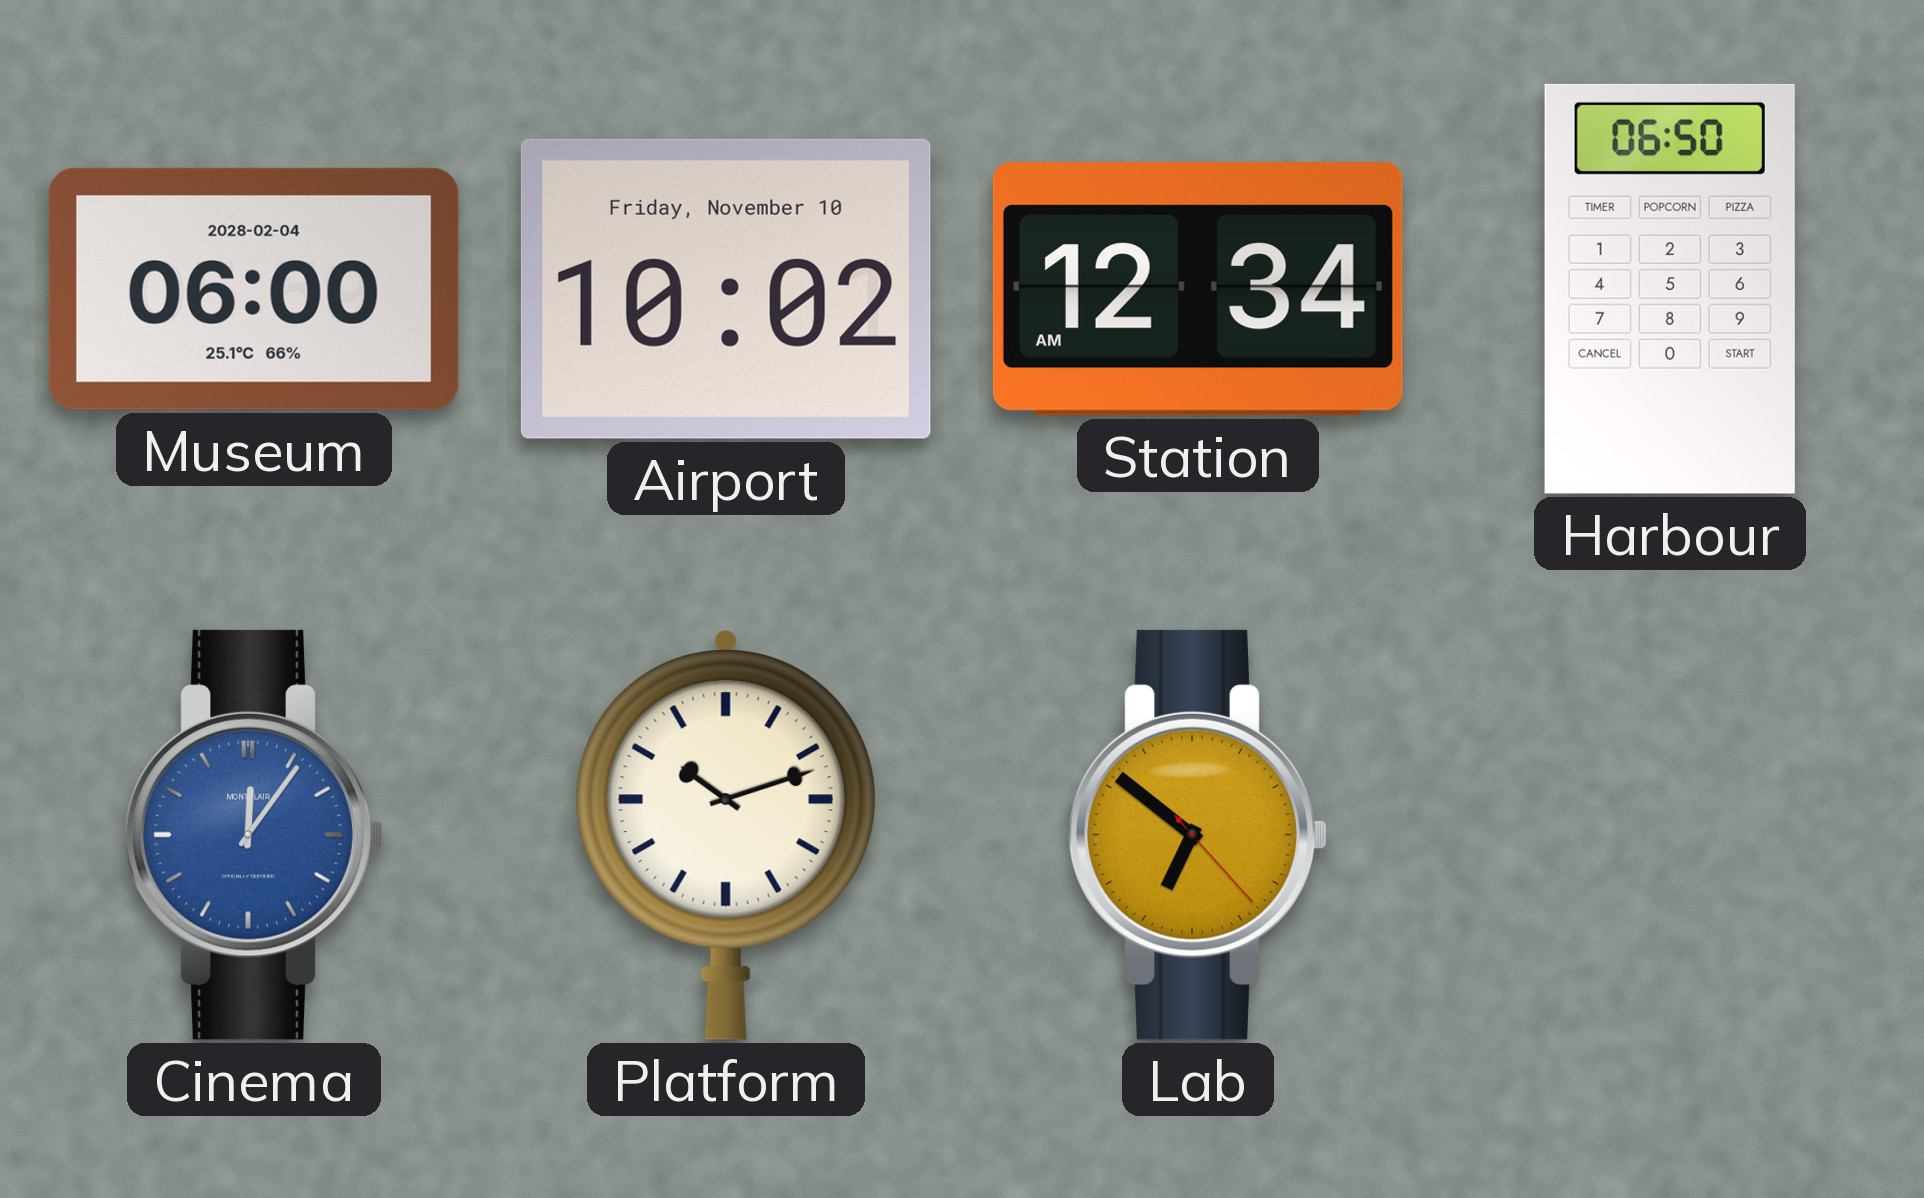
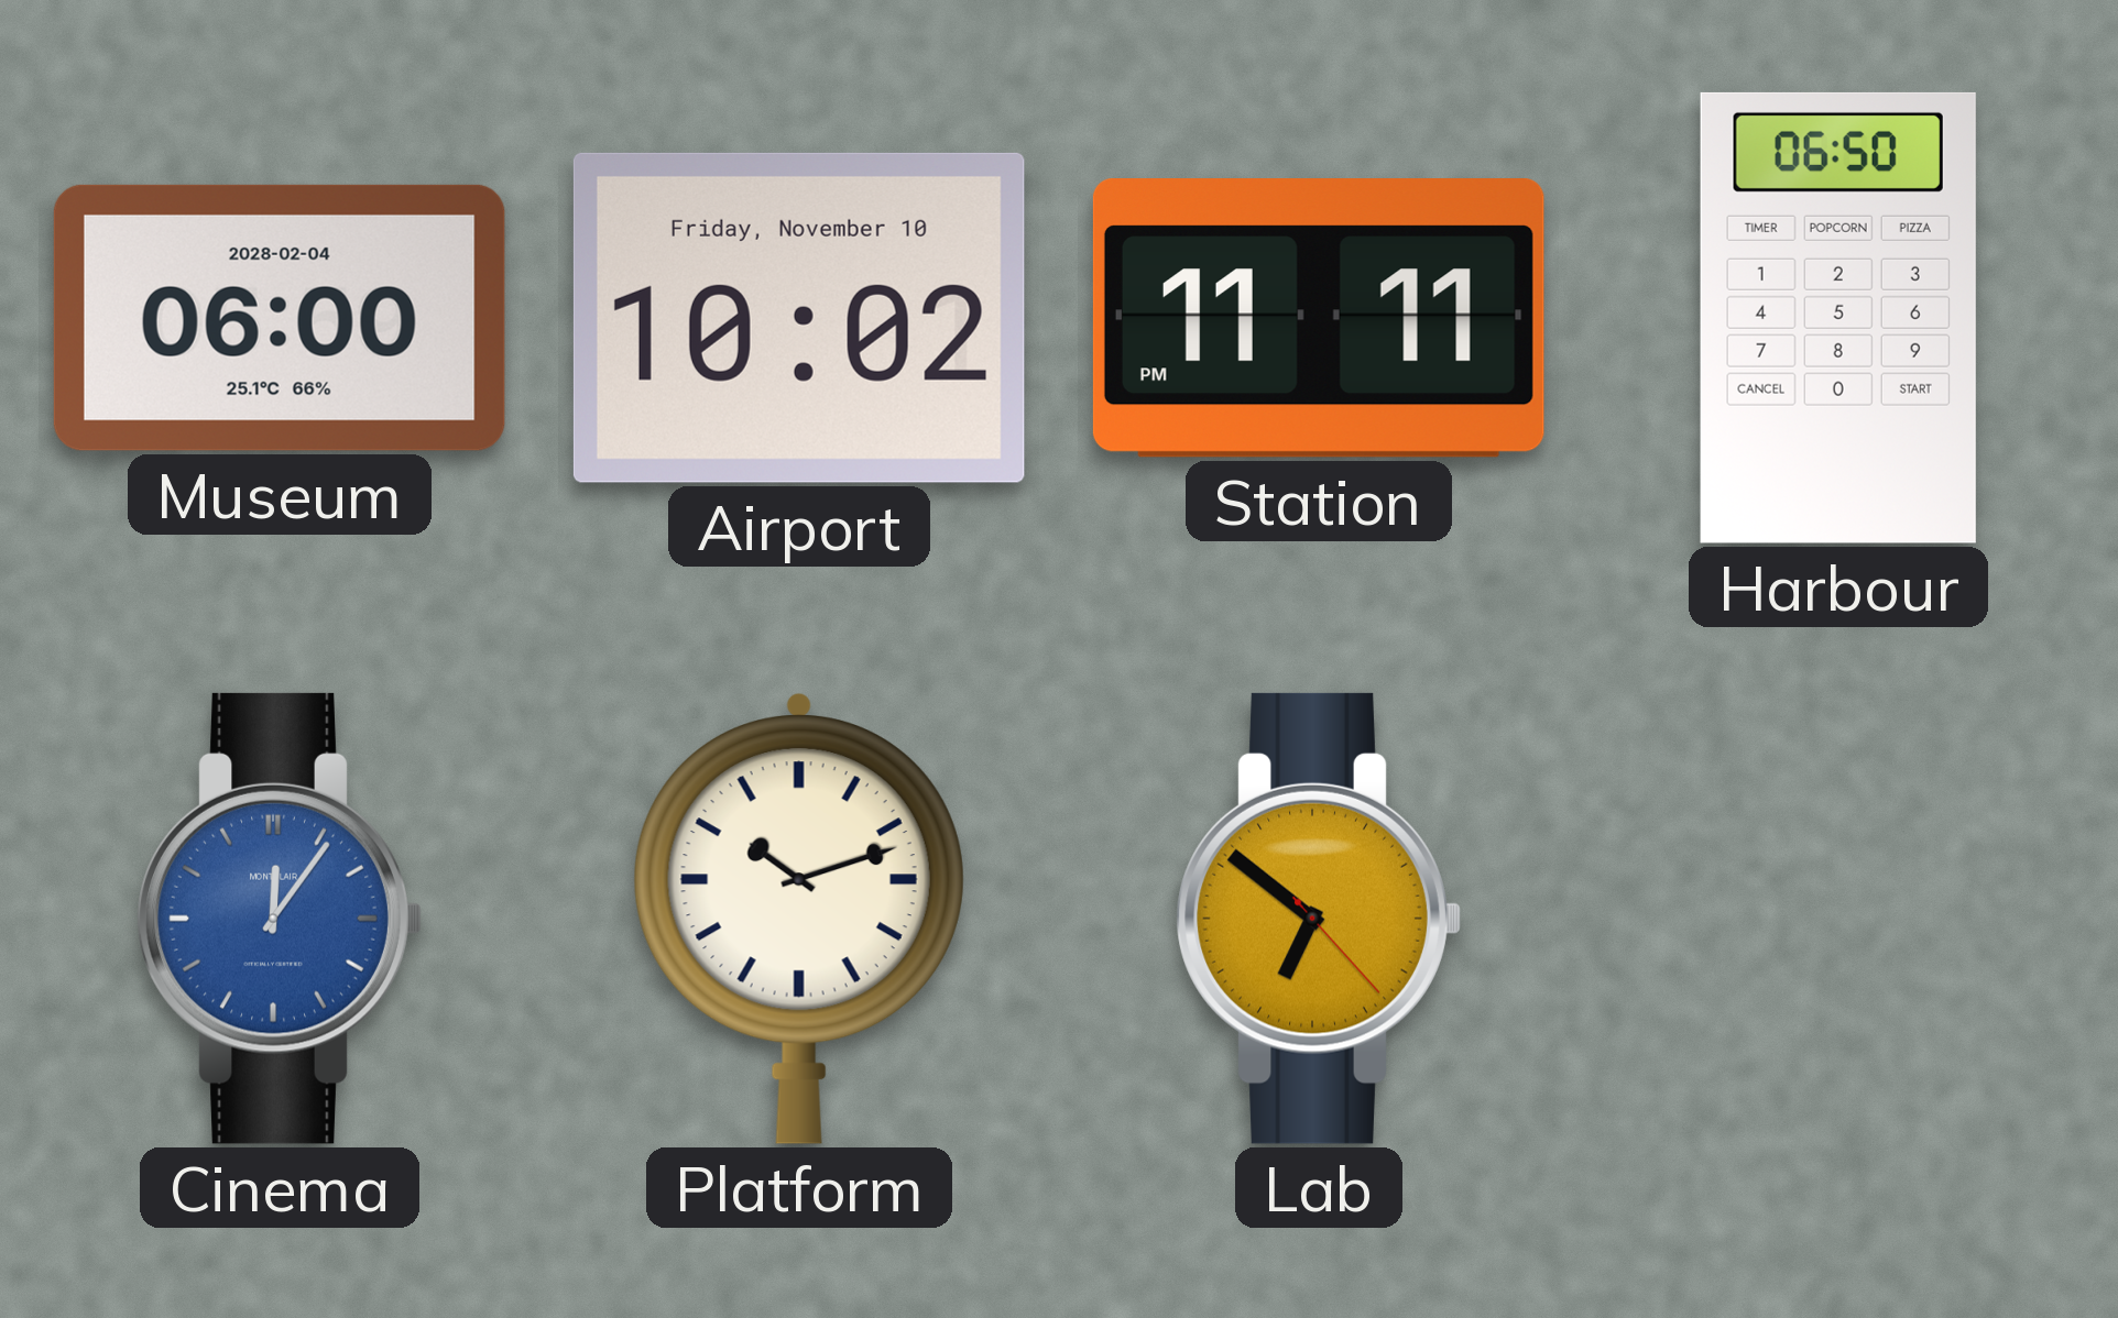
Station: 12:34 -> 11:11
